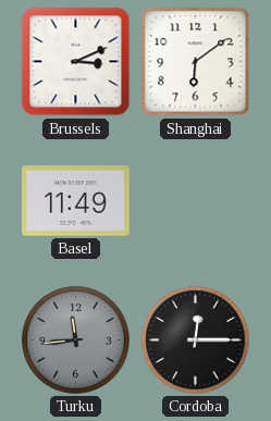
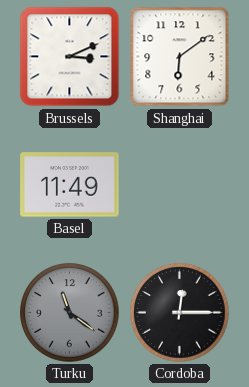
Turku: 11:44 -> 11:21
